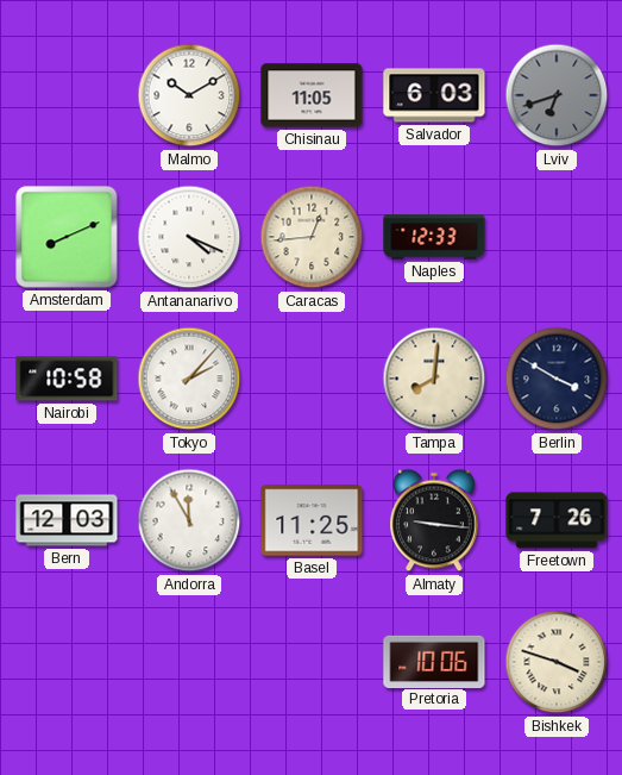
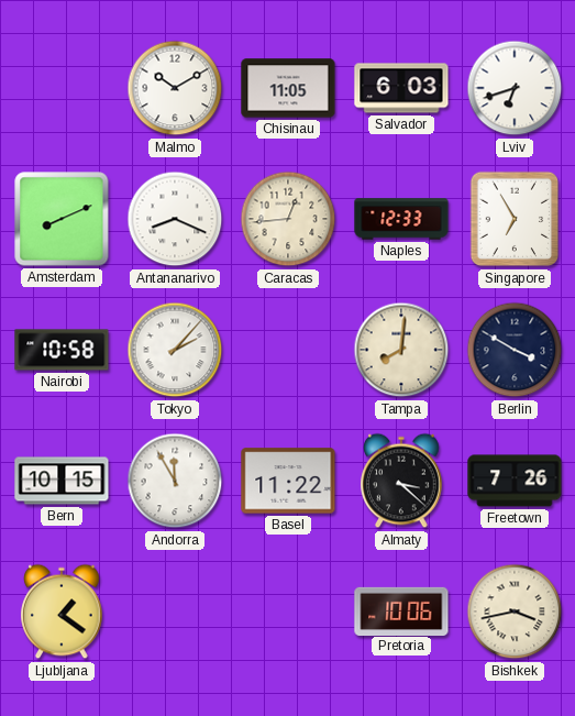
Lviv dial: grey -> white
Antananarivo: 4:19 -> 8:19
Singapore: none -> 6:55
Bern: 12:03 -> 10:15
Basel: 11:25 -> 11:22
Almaty: 9:16 -> 3:22
Ljubljana: none -> 1:21
Bishkek: 3:48 -> 3:43
